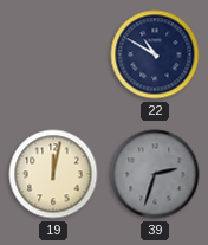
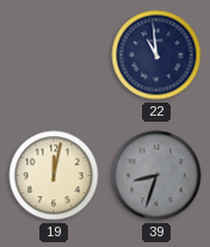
22: 10:50 -> 10:59
39: 2:33 -> 8:33
